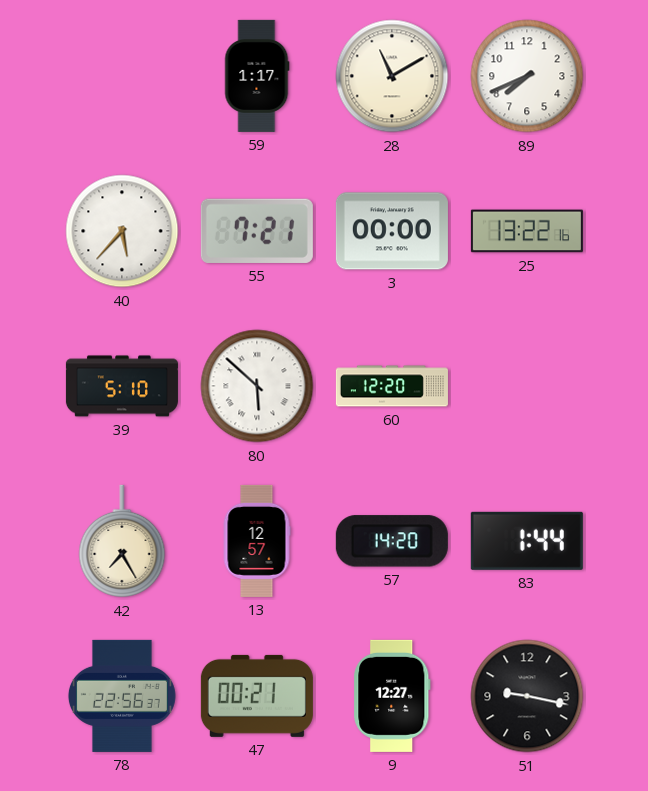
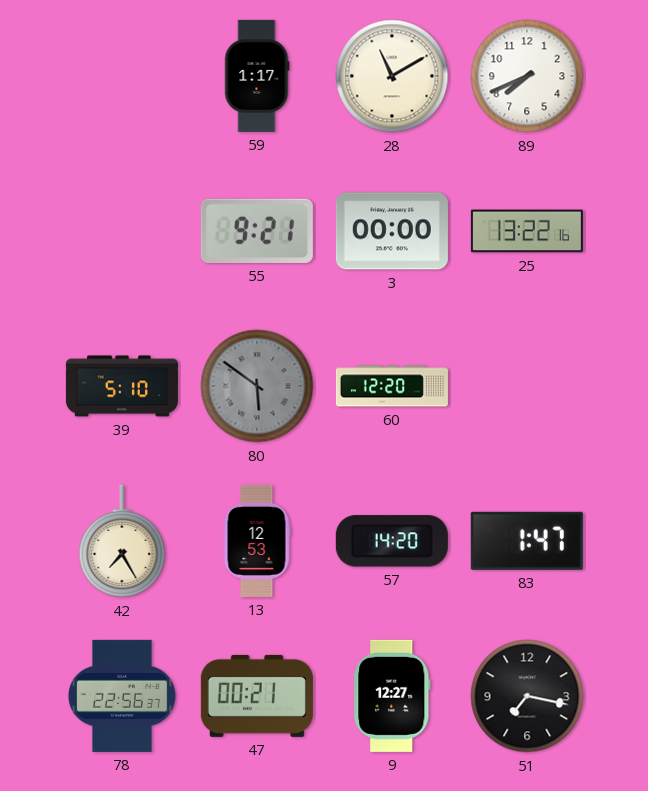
40: 5:37 -> none
55: 7:21 -> 9:21
80: 5:52 -> 5:51
80 dial: white -> grey
13: 12:57 -> 12:53
83: 1:44 -> 1:47
51: 9:17 -> 7:17
